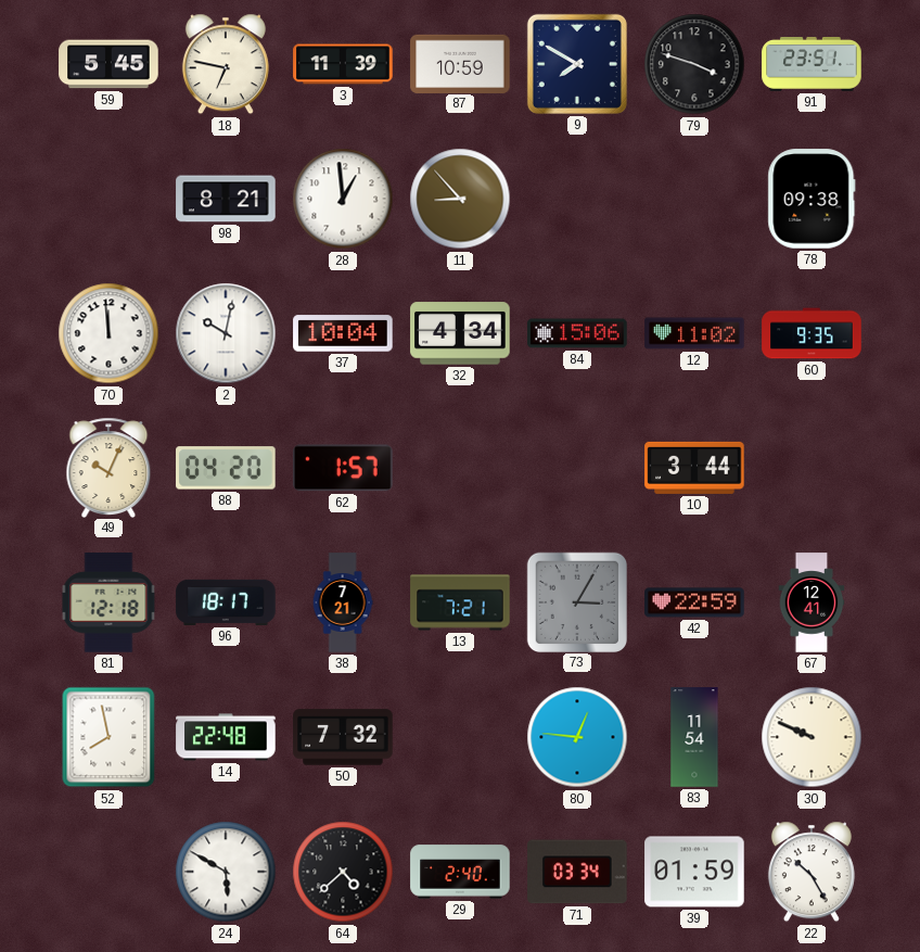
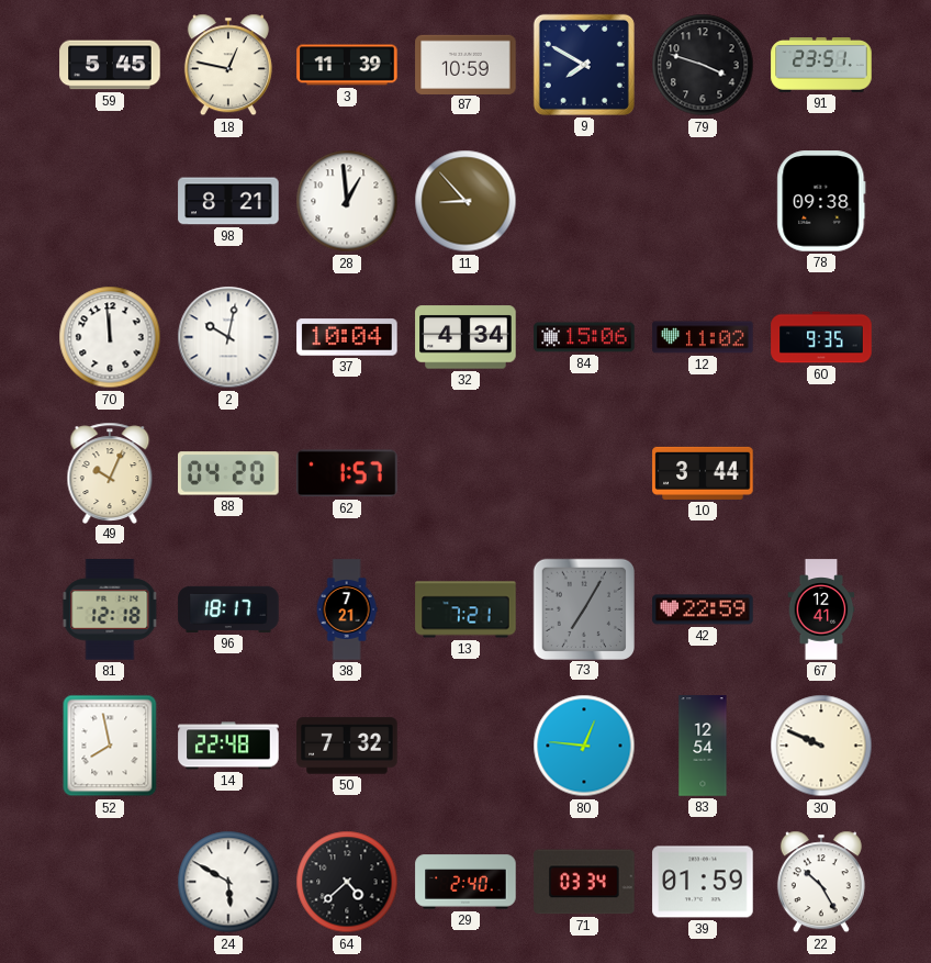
18: 6:47 -> 12:47
73: 3:05 -> 7:05
83: 11:54 -> 12:54
